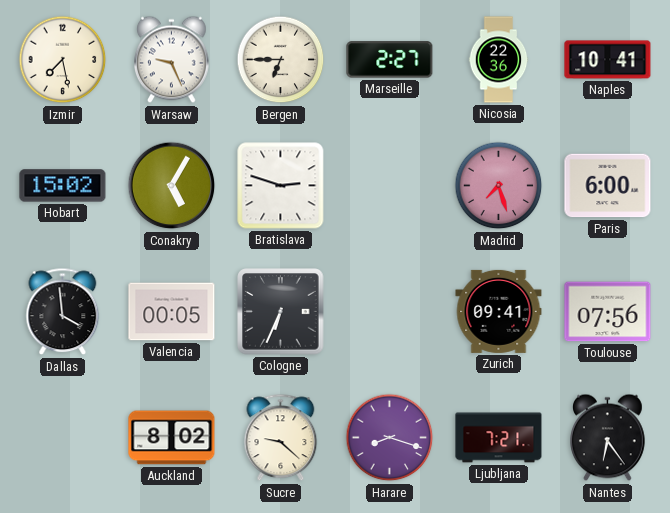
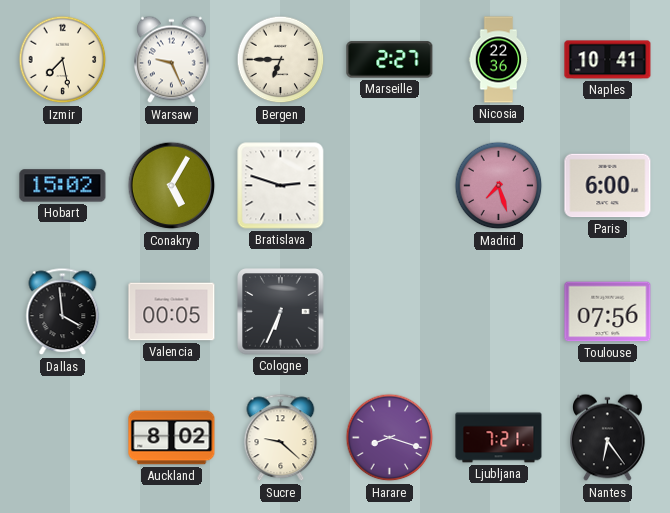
Zurich: 09:41 -> none
